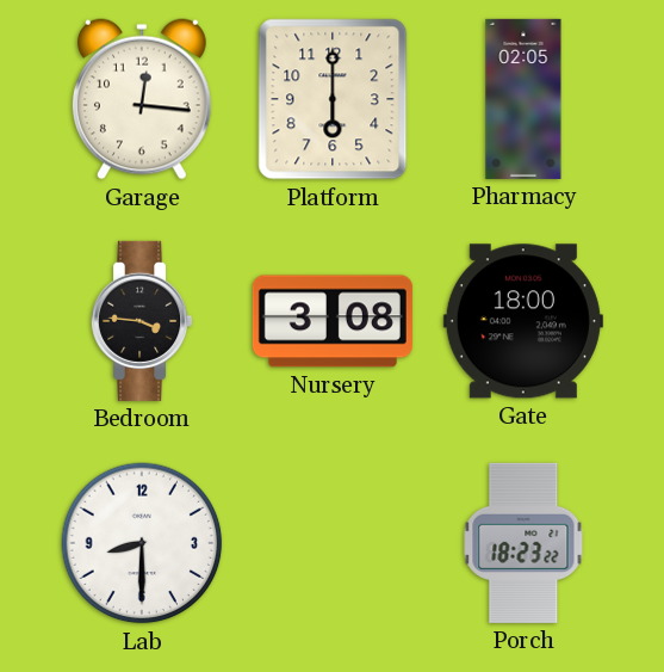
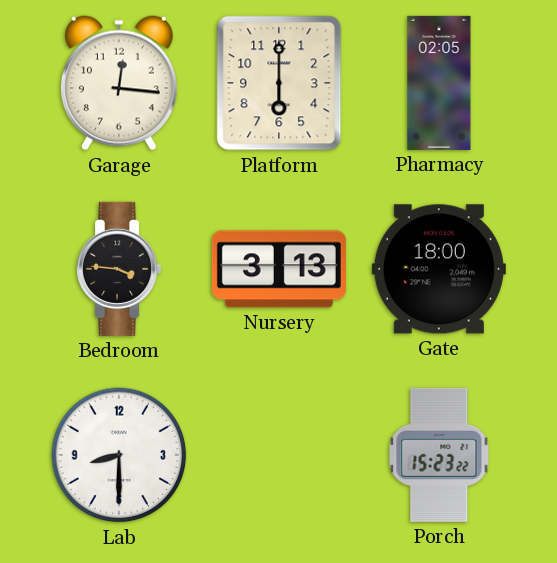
Nursery: 3:08 -> 3:13
Porch: 18:23 -> 15:23
